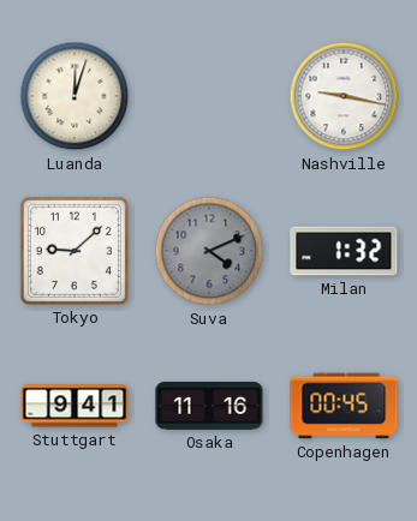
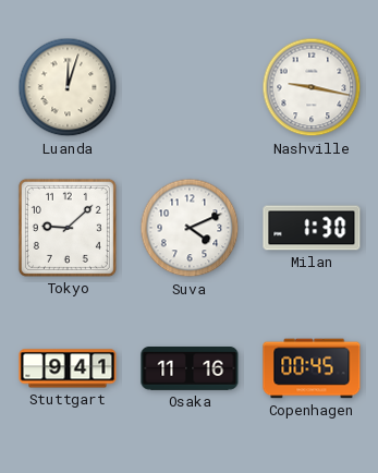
Suva dial: grey -> white
Milan: 1:32 -> 1:30
